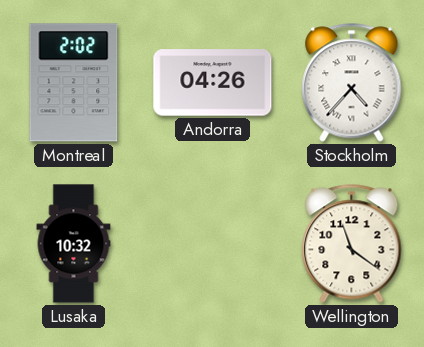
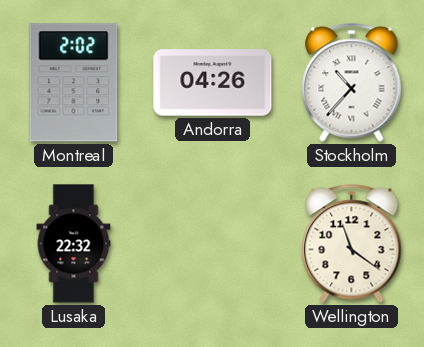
Stockholm: 4:37 -> 10:37
Lusaka: 10:32 -> 22:32
